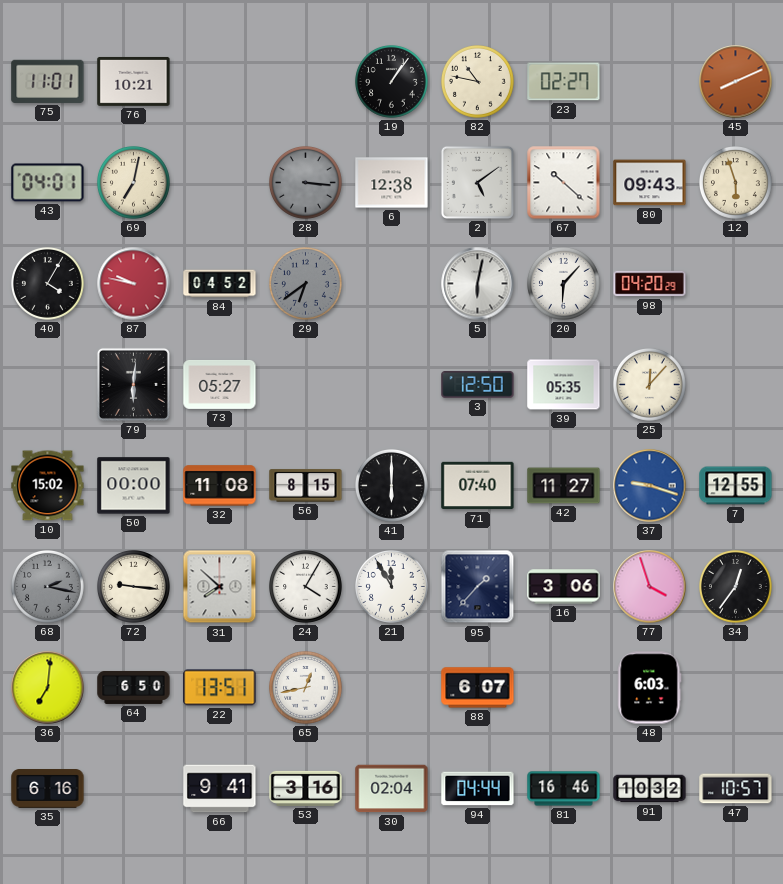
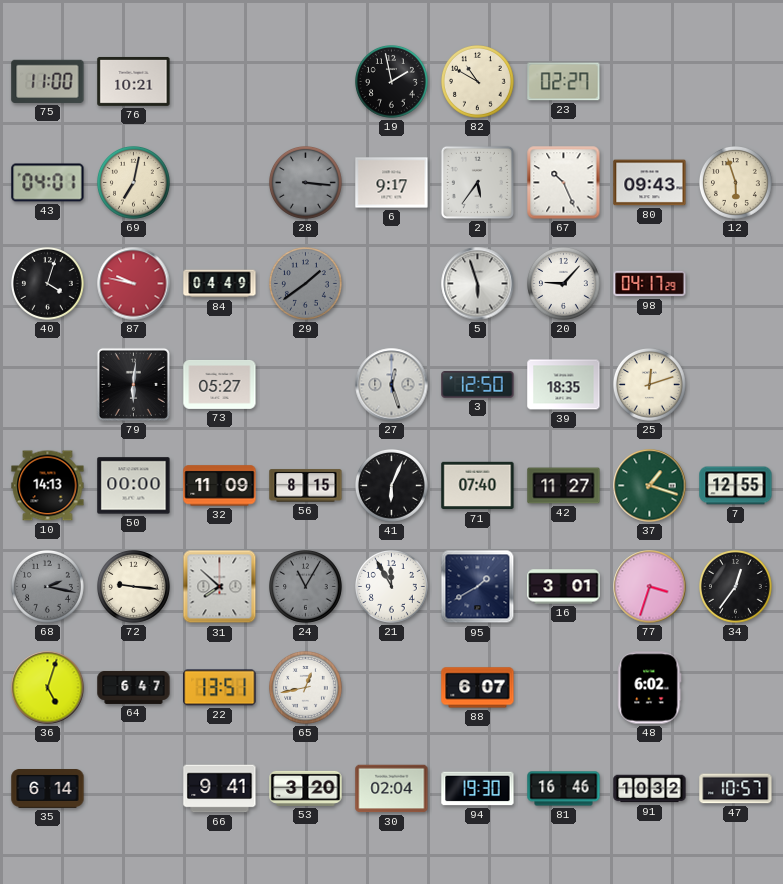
75: 11:01 -> 11:00
19: 1:06 -> 1:58
82: 10:47 -> 10:50
45: 8:11 -> none
6: 12:38 -> 9:17
2: 5:09 -> 5:36
67: 10:22 -> 10:26
40: 4:05 -> 4:03
84: 04:52 -> 04:49
29: 6:39 -> 1:39
5: 6:02 -> 5:57
20: 6:07 -> 9:07
98: 04:20 -> 04:17
27: none -> 12:27
39: 05:35 -> 18:35
25: 12:07 -> 12:12
10: 15:02 -> 14:13
32: 11:08 -> 11:09
41: 6:00 -> 6:04
37: 9:18 -> 1:18
37 dial: blue -> green
24: 4:05 -> 11:05
24 dial: white -> grey
95: 1:37 -> 1:40
16: 3:06 -> 3:01
77: 3:57 -> 3:33
36: 7:01 -> 5:03
64: 6:50 -> 6:47
48: 6:03 -> 6:02
35: 6:16 -> 6:14
53: 3:16 -> 3:20
94: 04:44 -> 19:30
